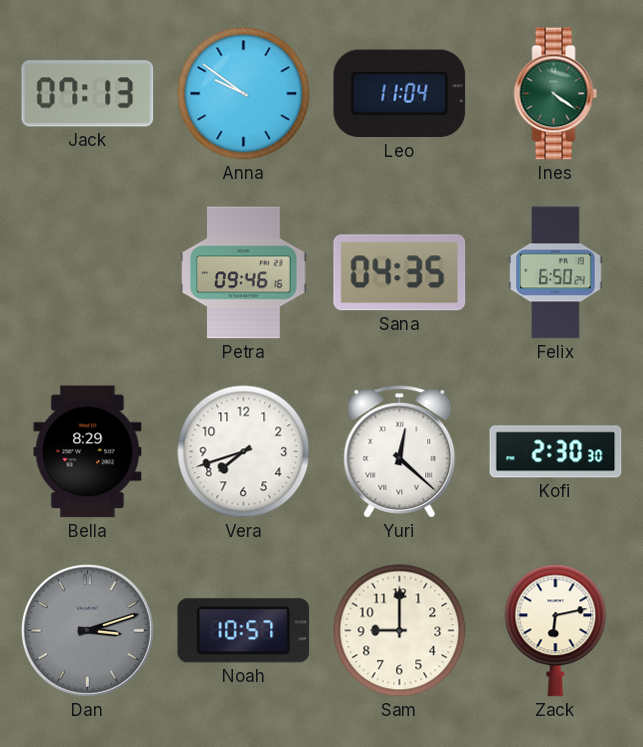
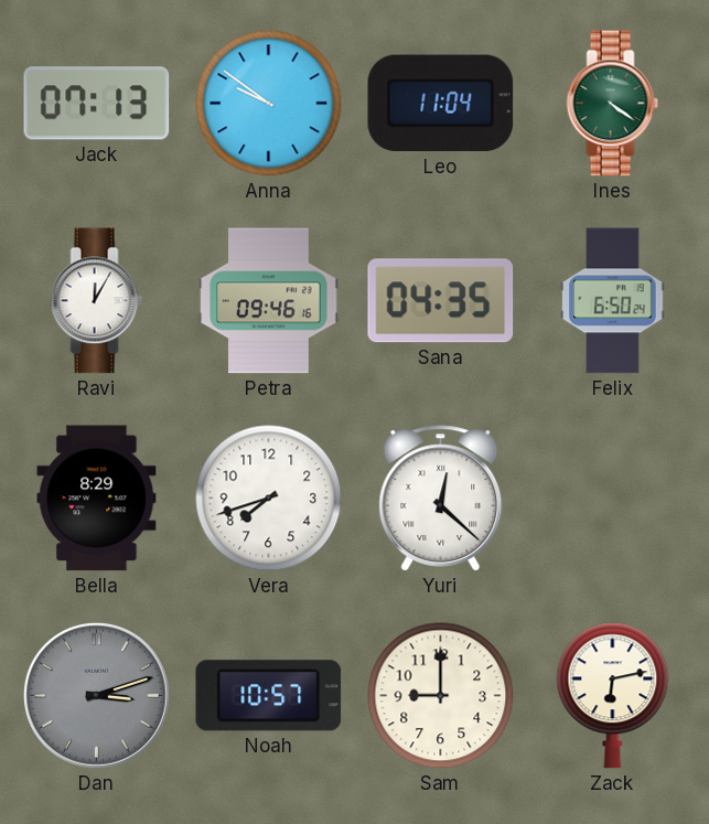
Ravi: none -> 12:05
Kofi: 2:30 -> none
